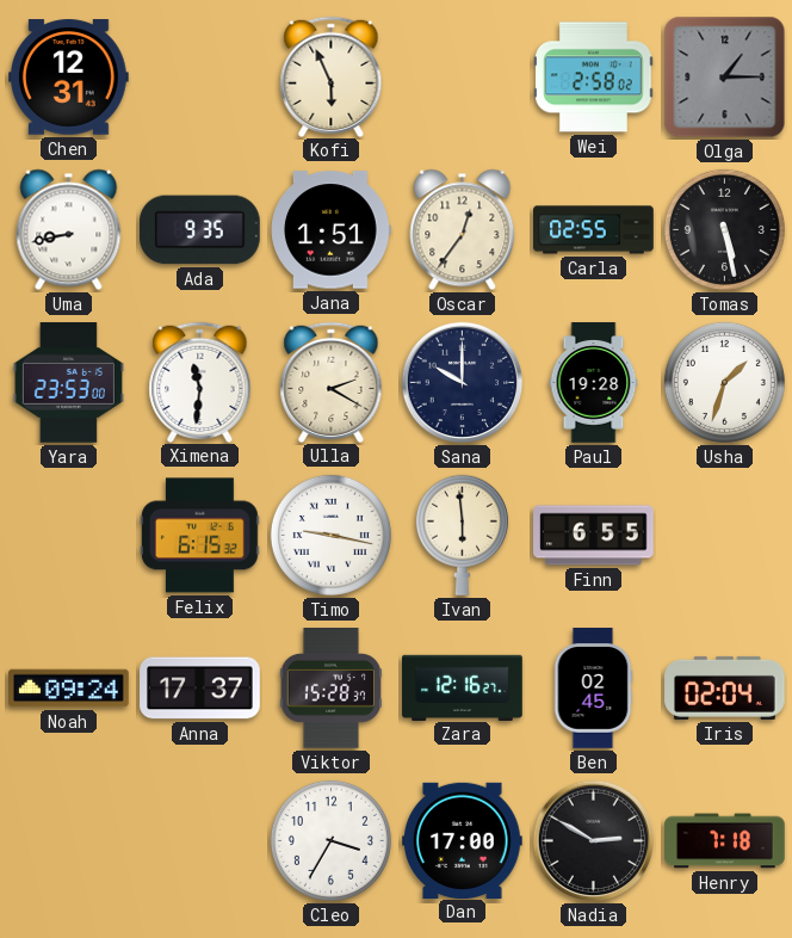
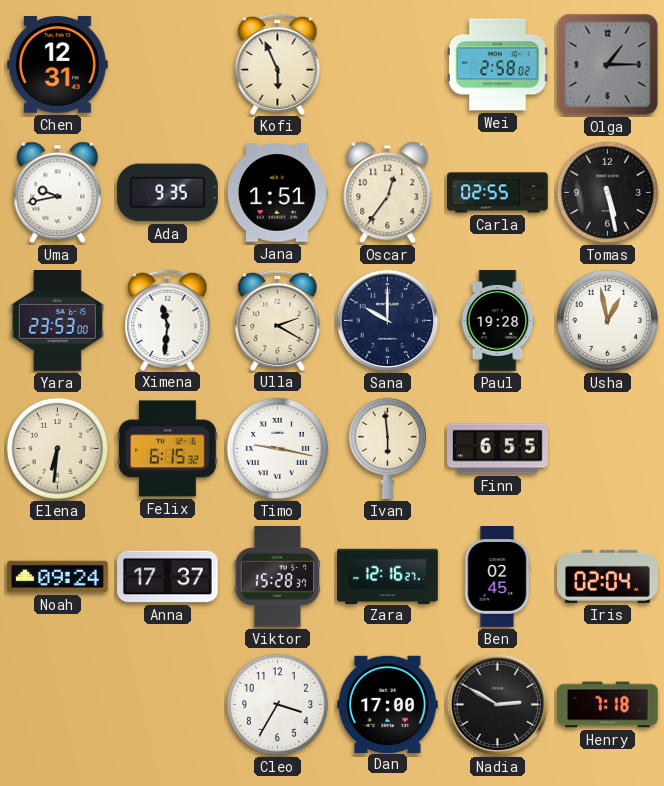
Uma: 8:43 -> 9:43
Usha: 1:33 -> 12:58
Elena: none -> 6:31
